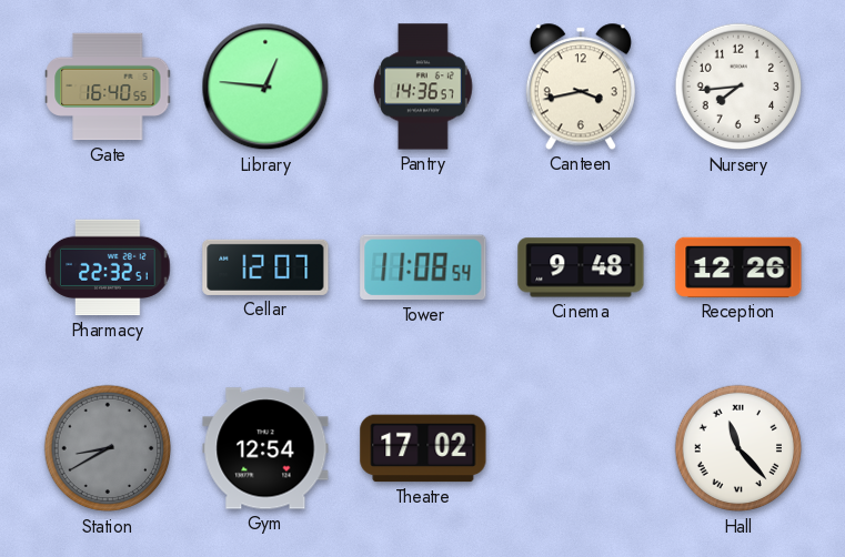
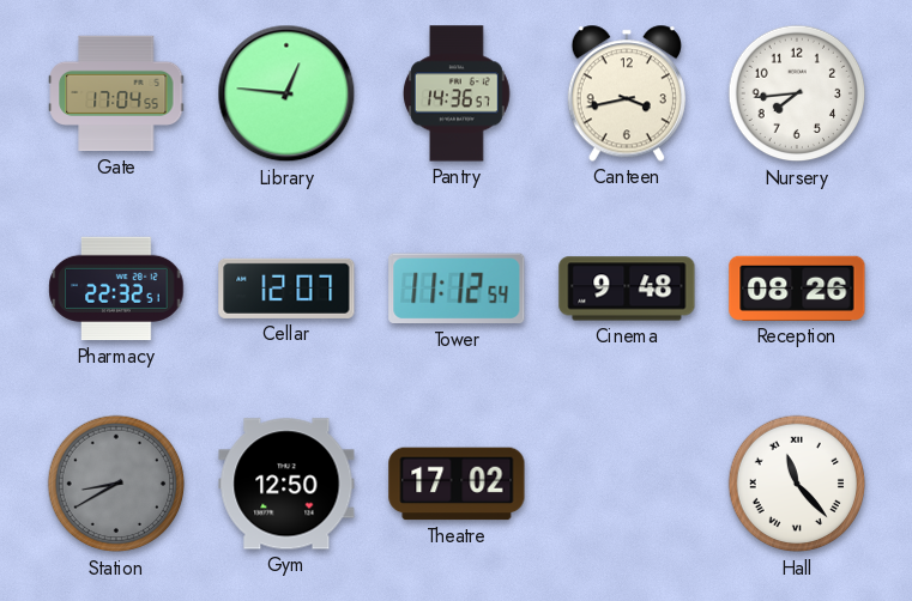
Gate: 16:40 -> 17:04
Tower: 11:08 -> 11:12
Reception: 12:26 -> 08:26
Gym: 12:54 -> 12:50
